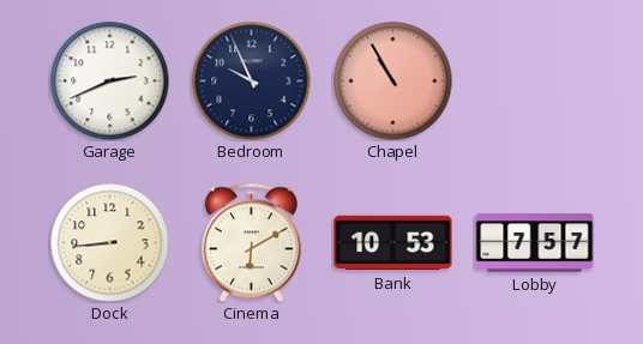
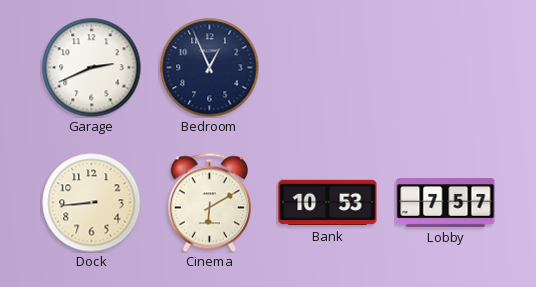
Bedroom: 9:56 -> 12:56
Chapel: 10:55 -> none
